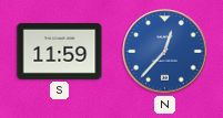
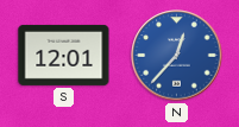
S: 11:59 -> 12:01
